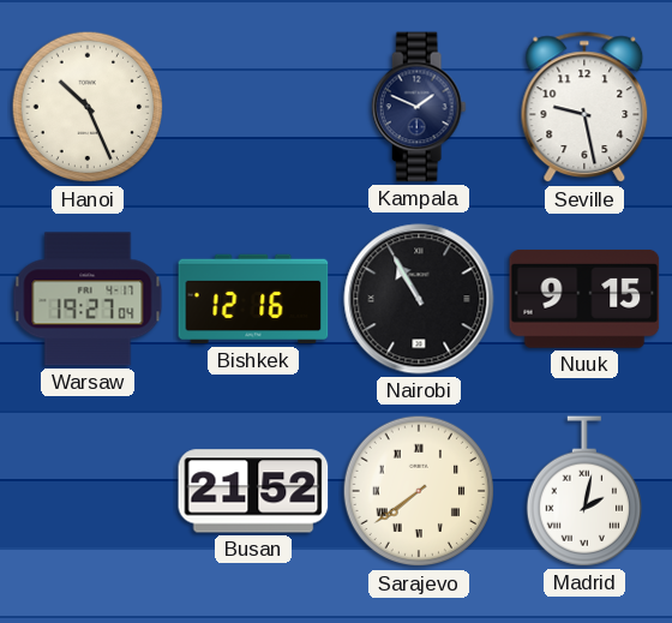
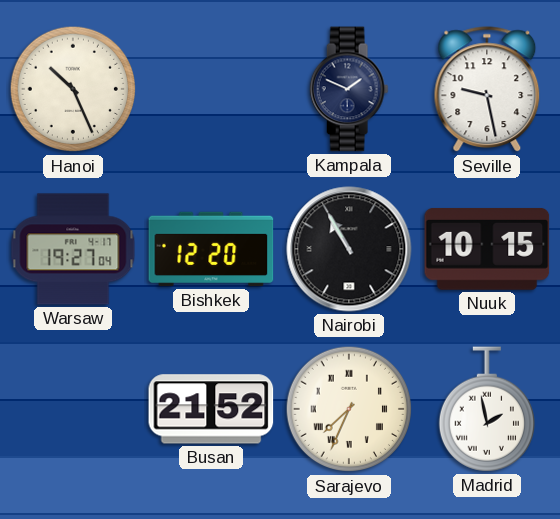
Bishkek: 12:16 -> 12:20
Nuuk: 9:15 -> 10:15
Sarajevo: 7:39 -> 7:34
Madrid: 2:02 -> 1:58
